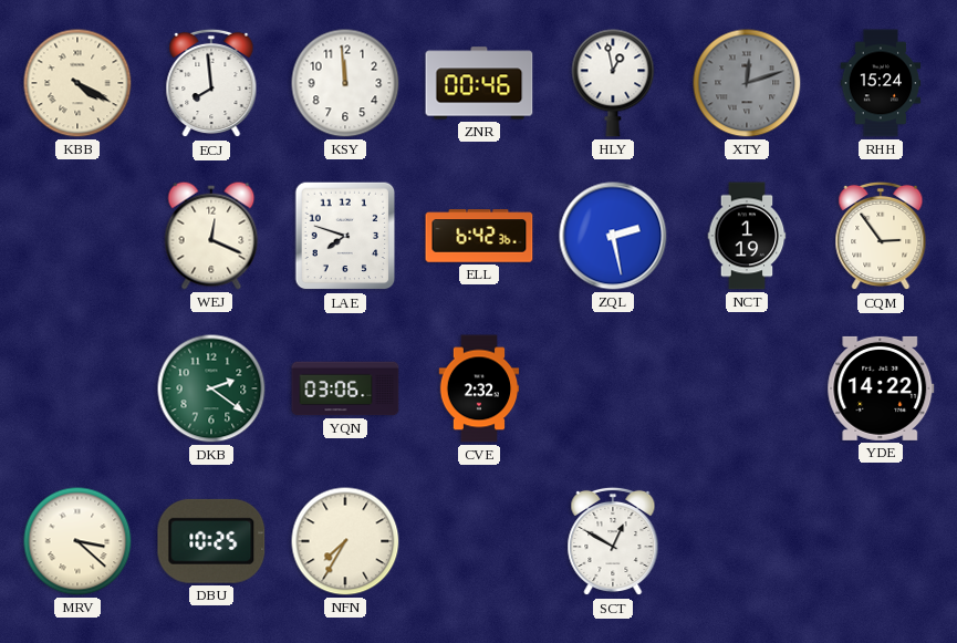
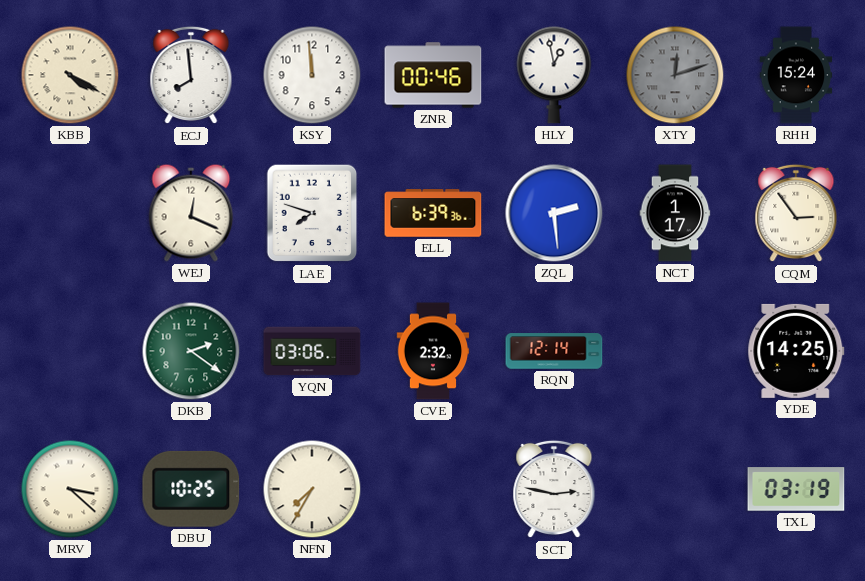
ELL: 6:42 -> 6:39
ZQL: 2:28 -> 2:29
NCT: 1:19 -> 1:17
RQN: none -> 12:14
YDE: 14:22 -> 14:25
SCT: 12:50 -> 2:47
TXL: none -> 03:19
